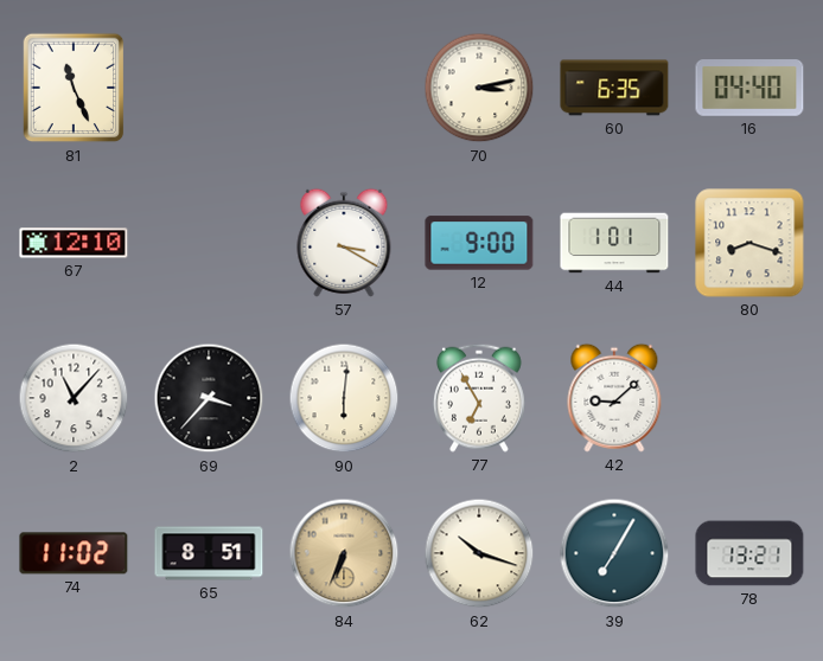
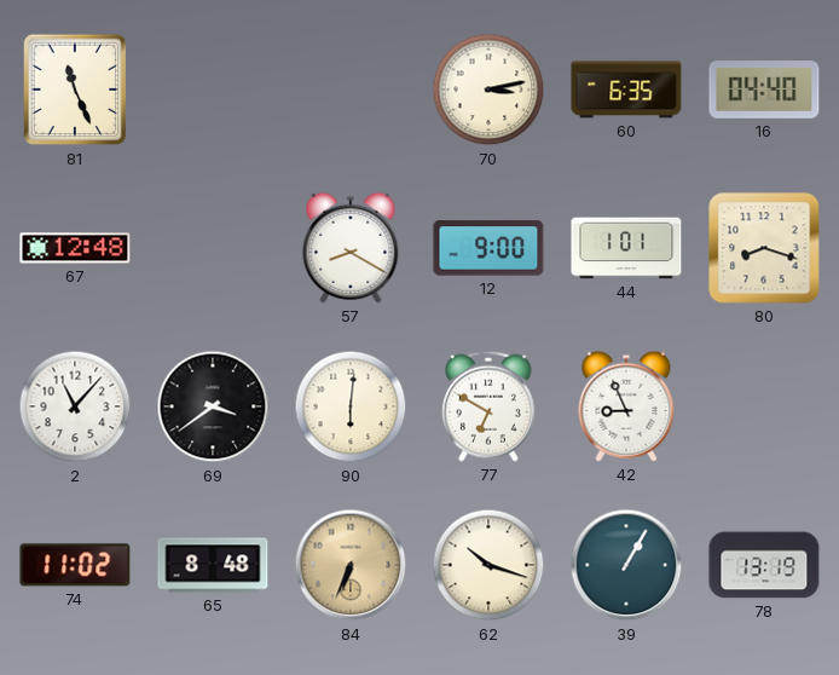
67: 12:10 -> 12:48
57: 3:20 -> 8:20
69: 3:37 -> 3:39
77: 6:55 -> 6:50
42: 9:08 -> 8:56
65: 8:51 -> 8:48
39: 7:05 -> 1:05
78: 13:21 -> 13:19
